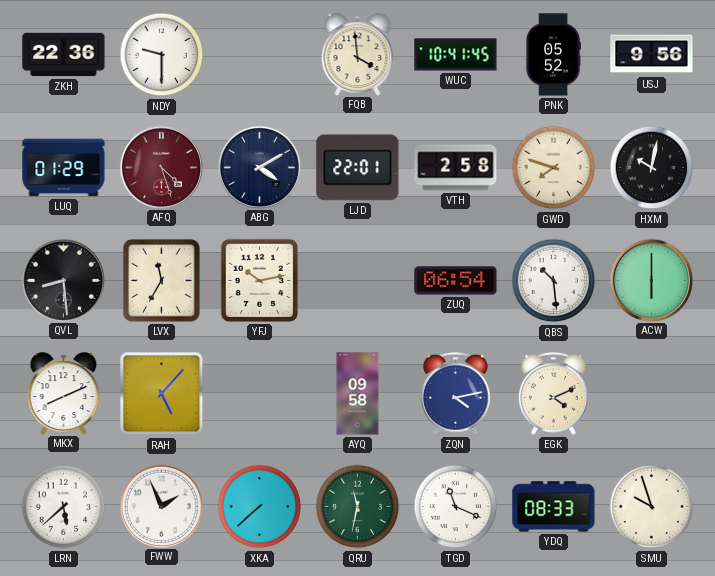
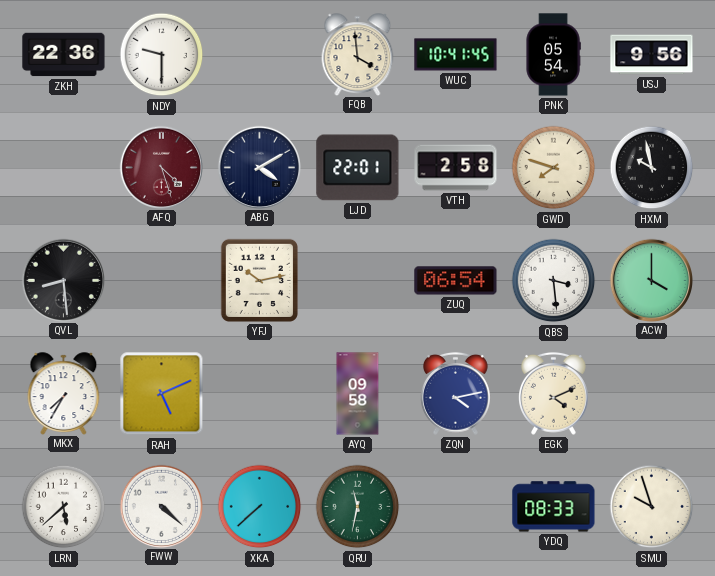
PNK: 05:52 -> 05:54
LUQ: 01:29 -> none
HXM: 10:02 -> 9:58
LVX: 11:35 -> none
QBS: 10:29 -> 3:29
ACW: 6:00 -> 4:00
MKX: 8:11 -> 7:35
RAH: 5:07 -> 5:11
FWW: 1:56 -> 4:22
TGD: 11:19 -> none
